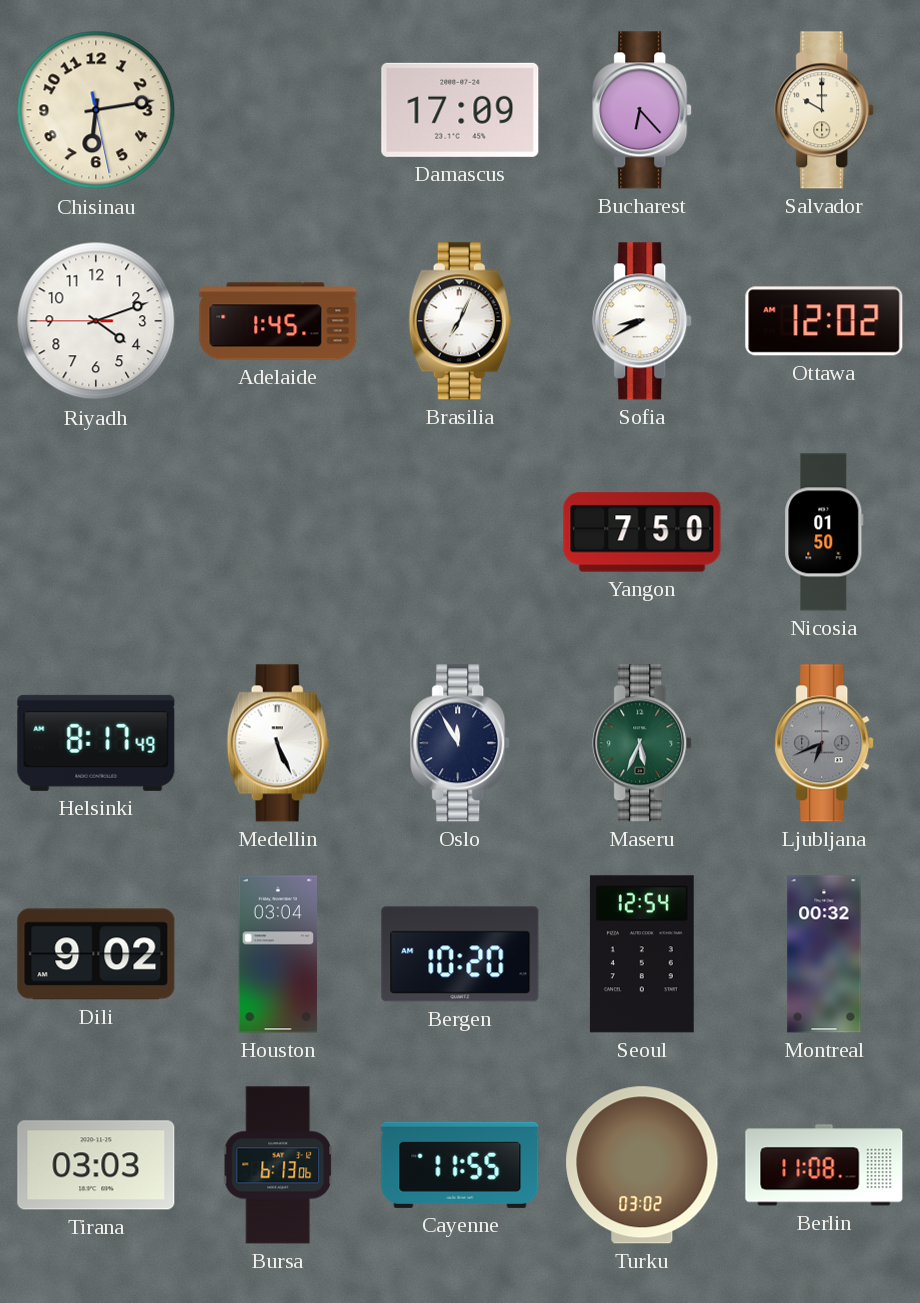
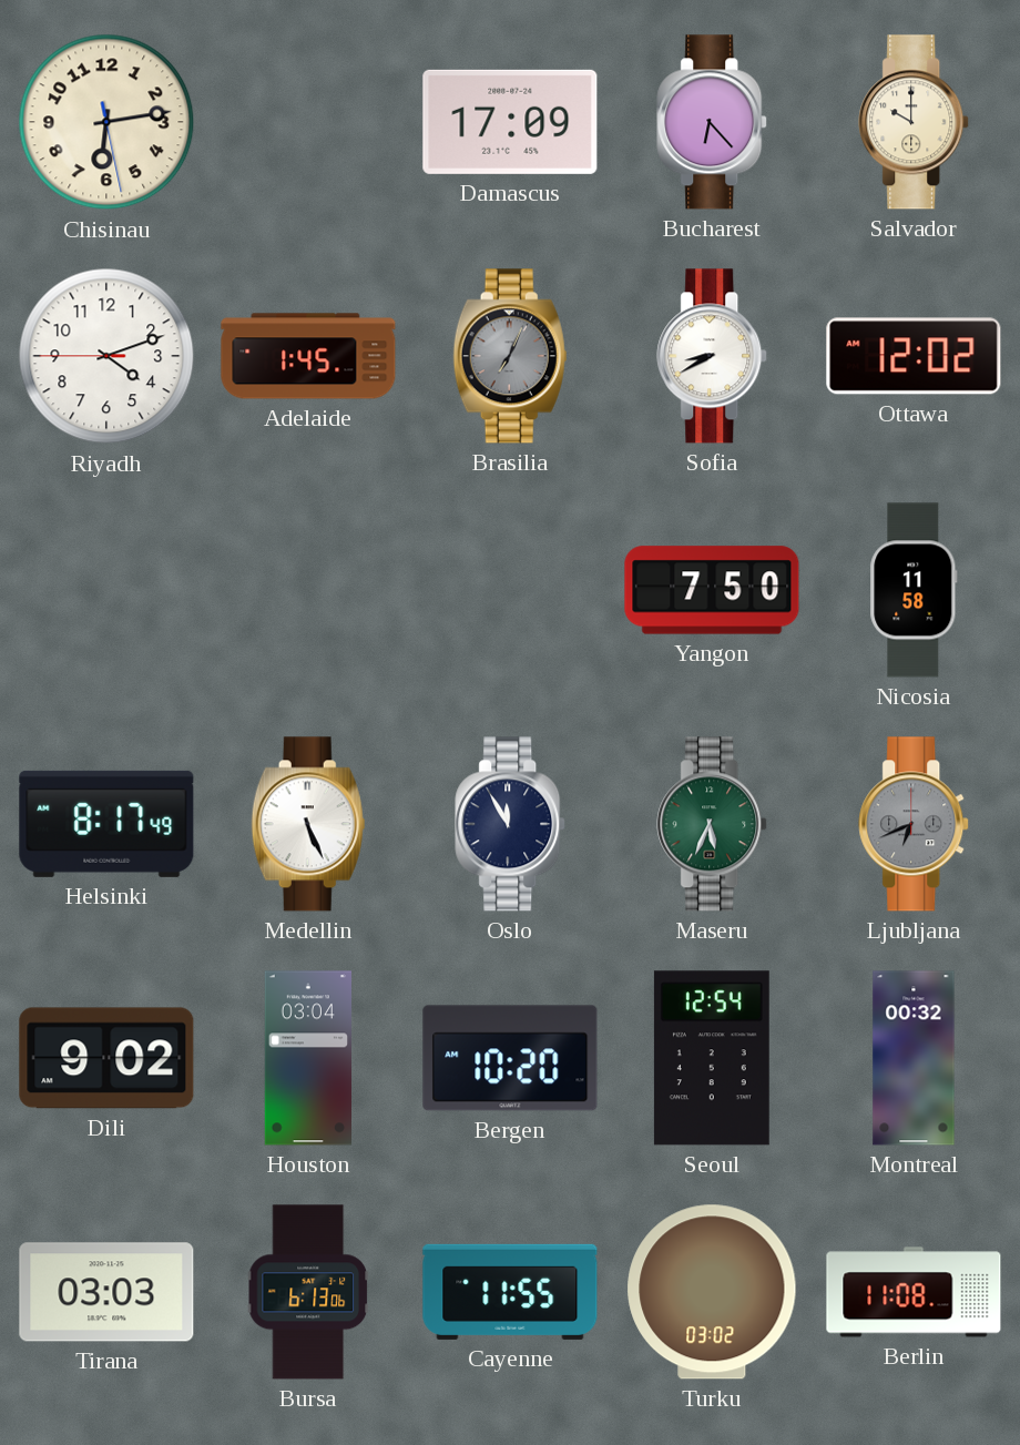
Brasilia dial: white -> grey
Nicosia: 01:50 -> 11:58
